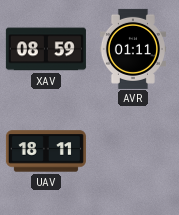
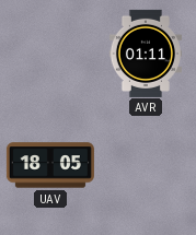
XAV: 08:59 -> none
UAV: 18:11 -> 18:05
